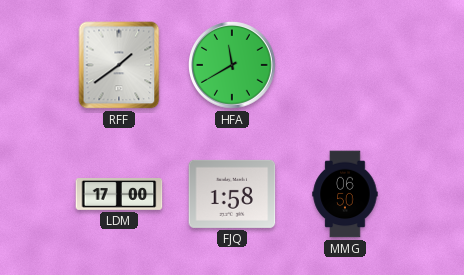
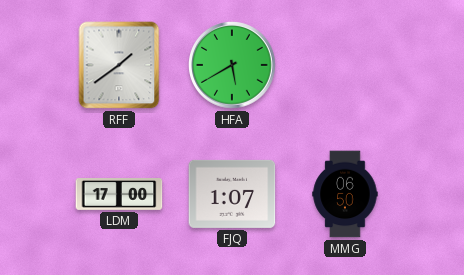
HFA: 11:40 -> 5:40
FJQ: 1:58 -> 1:07
